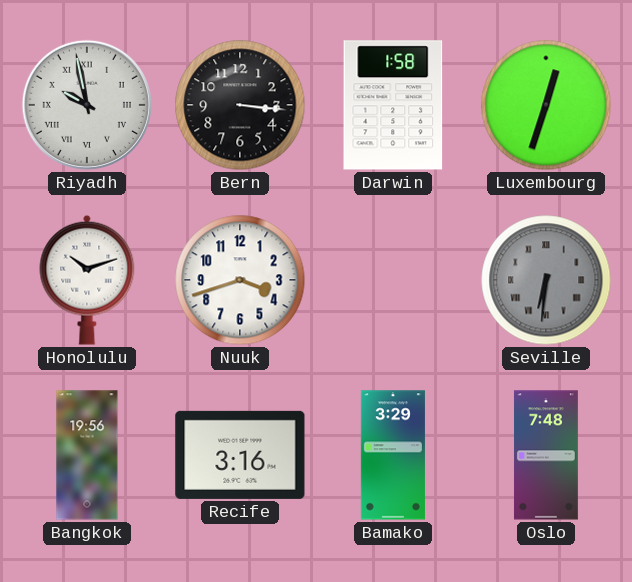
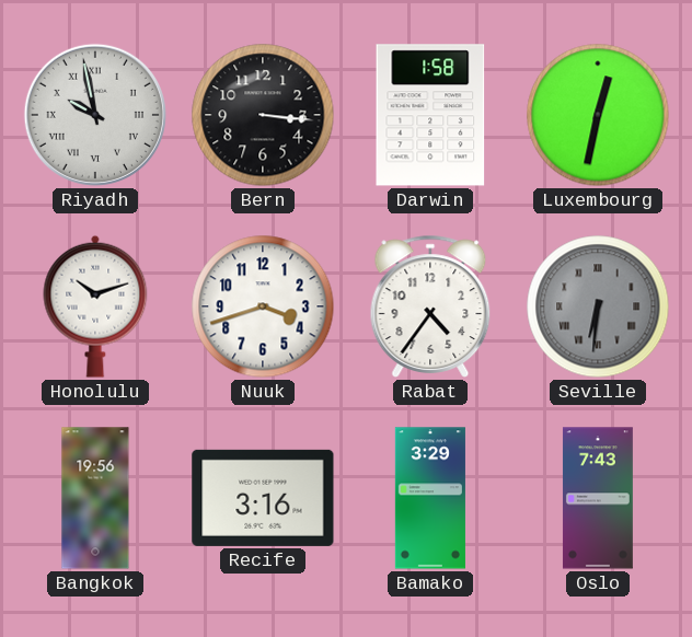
Luxembourg: 12:33 -> 12:32
Rabat: none -> 4:36
Oslo: 7:48 -> 7:43
